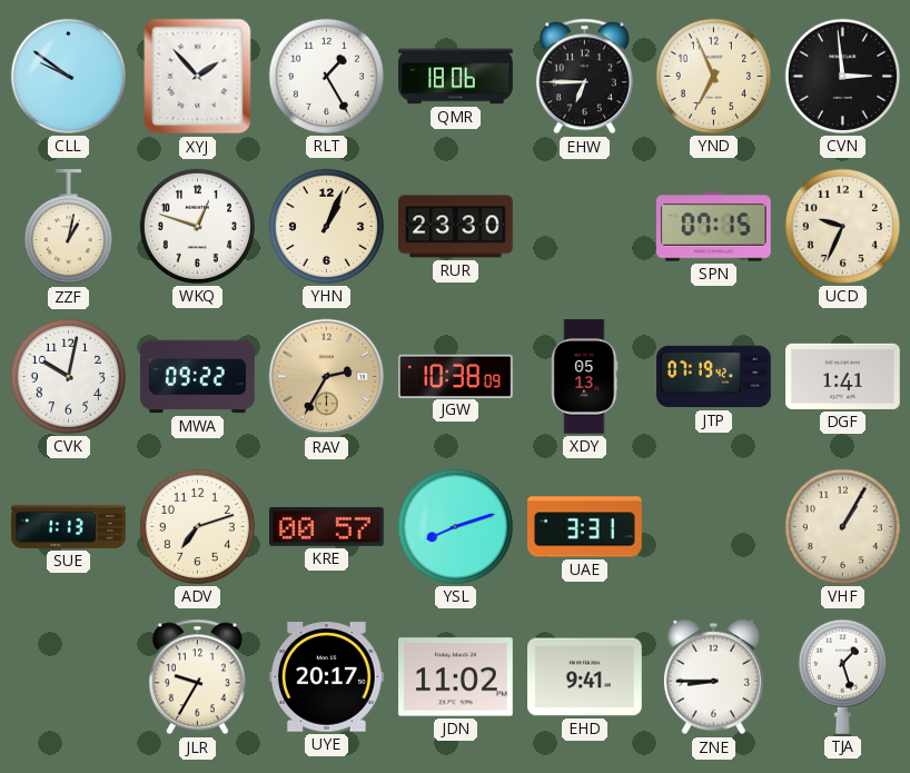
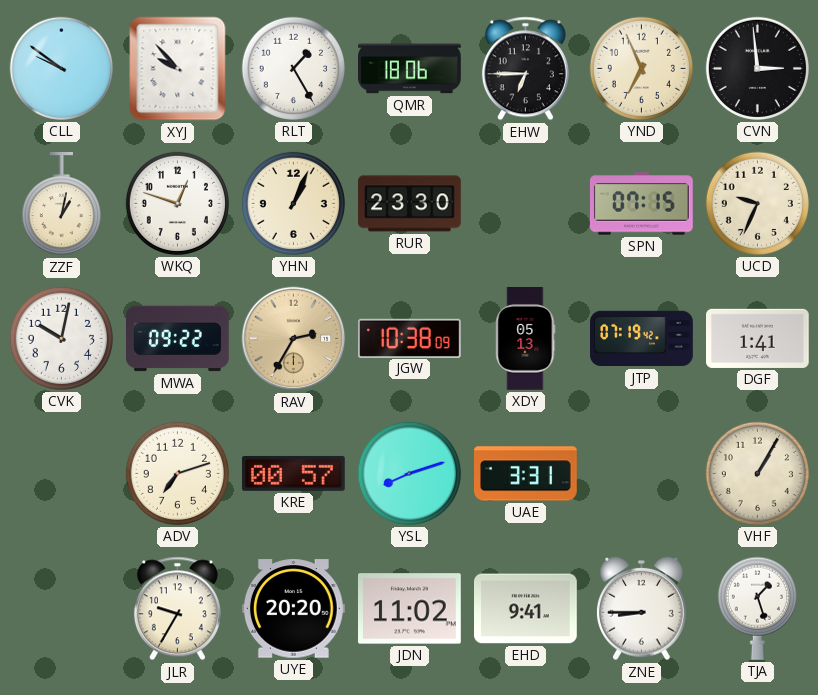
XYJ: 1:53 -> 9:53
SUE: 1:13 -> none
UYE: 20:17 -> 20:20
